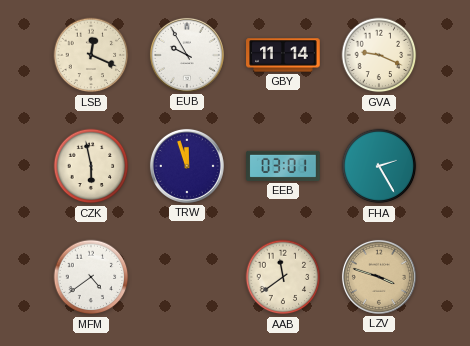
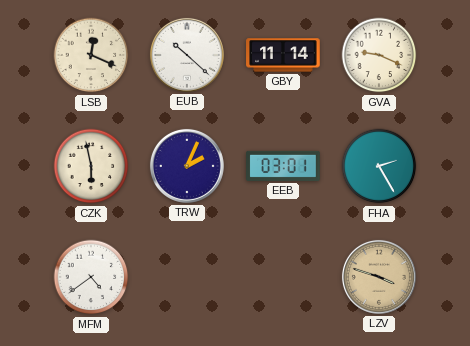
EUB: 9:55 -> 10:22
TRW: 11:57 -> 2:04
AAB: 11:39 -> none
